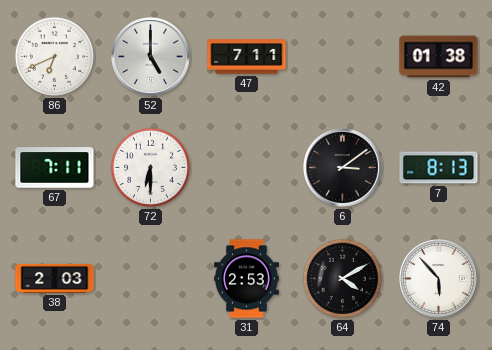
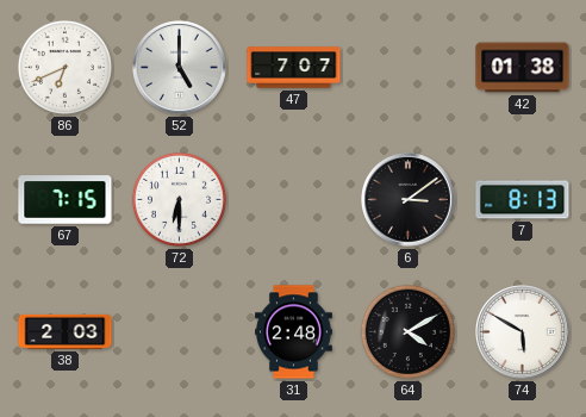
47: 7:11 -> 7:07
67: 7:11 -> 7:15
31: 2:53 -> 2:48
74: 5:53 -> 5:50
